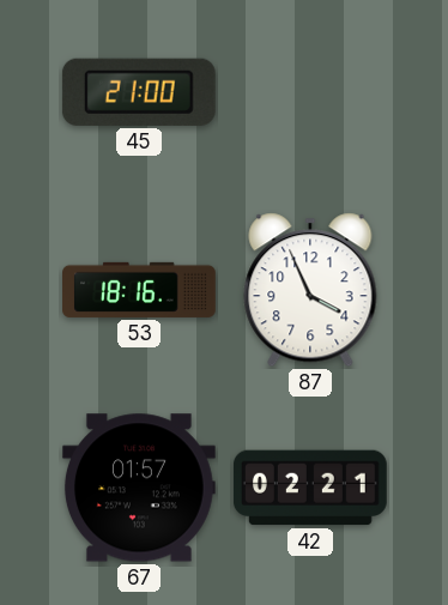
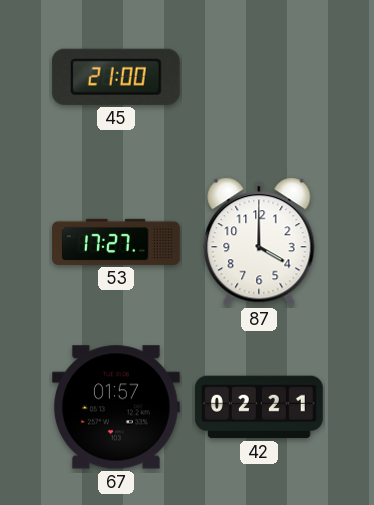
53: 18:16 -> 17:27
87: 3:56 -> 4:00
